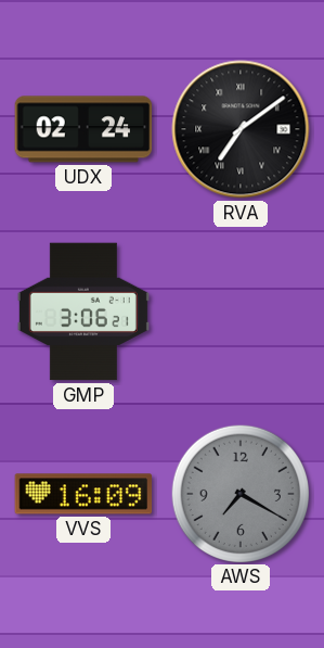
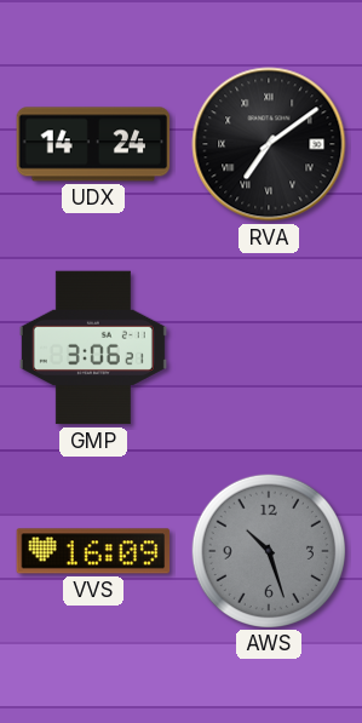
UDX: 02:24 -> 14:24
AWS: 7:20 -> 10:27
